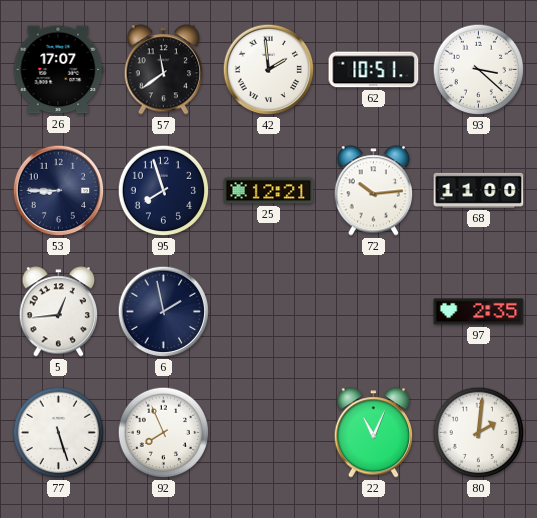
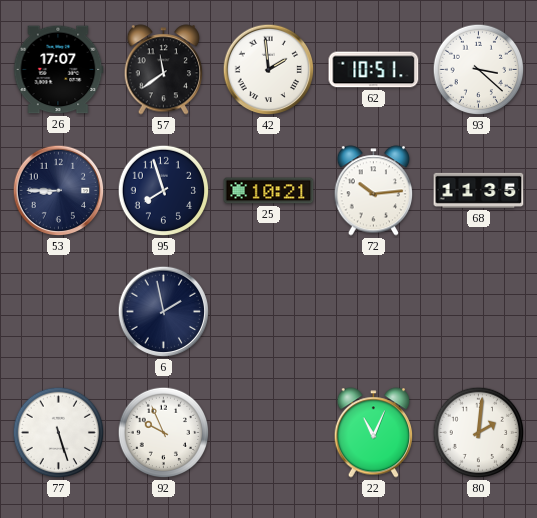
25: 12:21 -> 10:21
68: 11:00 -> 11:35
5: 12:44 -> none
97: 2:35 -> none
92: 7:56 -> 9:56
